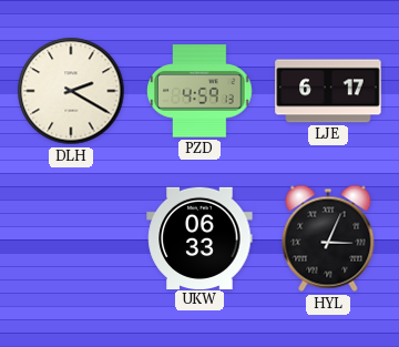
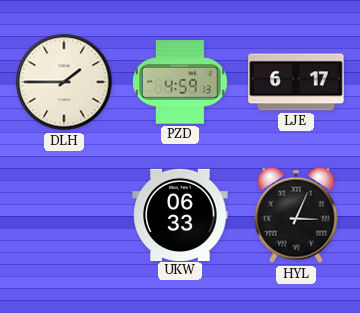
DLH: 2:20 -> 1:45
